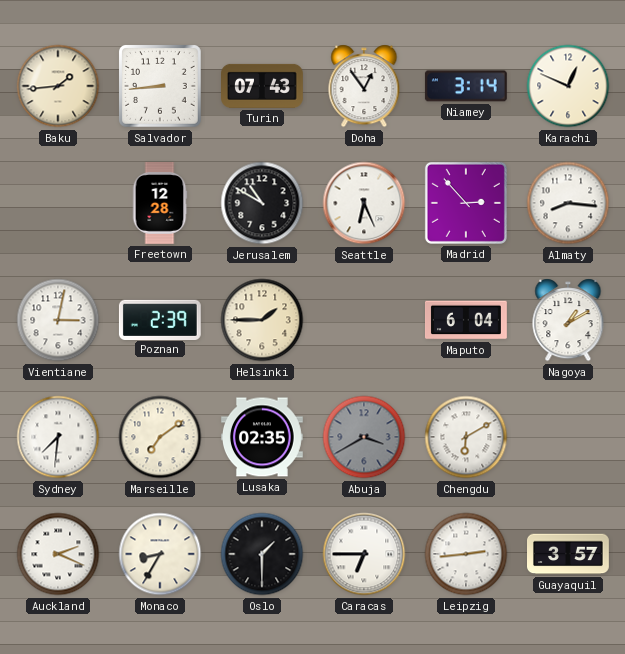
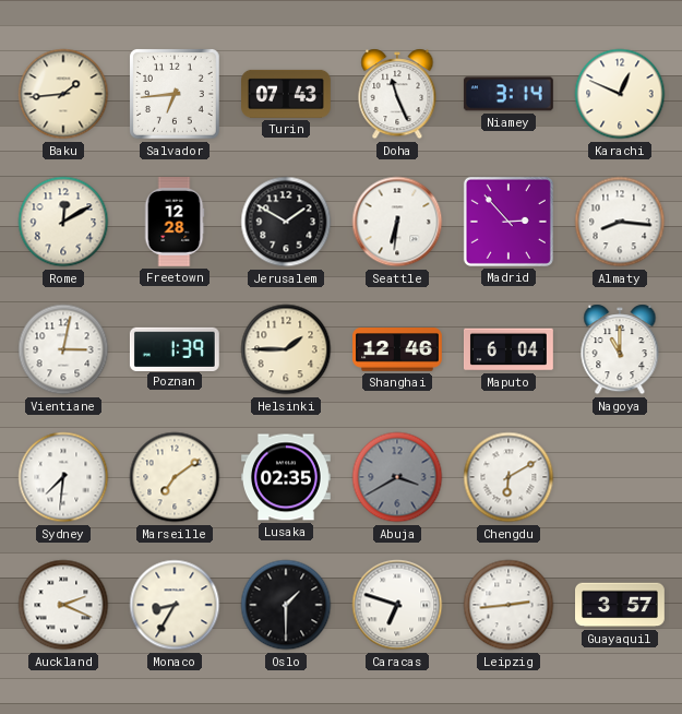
Salvador: 8:44 -> 6:44
Doha: 12:54 -> 11:26
Rome: none -> 12:10
Jerusalem: 10:50 -> 1:50
Seattle: 6:26 -> 6:31
Poznan: 2:39 -> 1:39
Shanghai: none -> 12:46
Nagoya: 1:10 -> 11:00
Caracas: 6:45 -> 6:48
